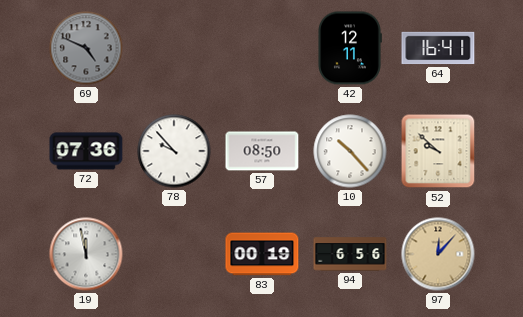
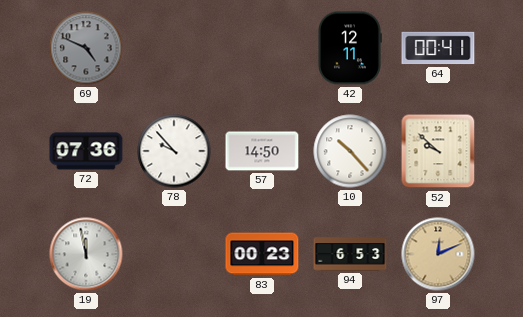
64: 16:41 -> 00:41
57: 08:50 -> 14:50
83: 00:19 -> 00:23
94: 6:56 -> 6:53
97: 12:07 -> 12:11
